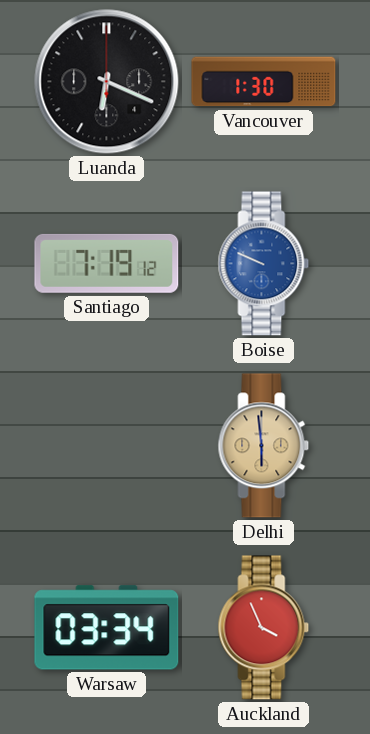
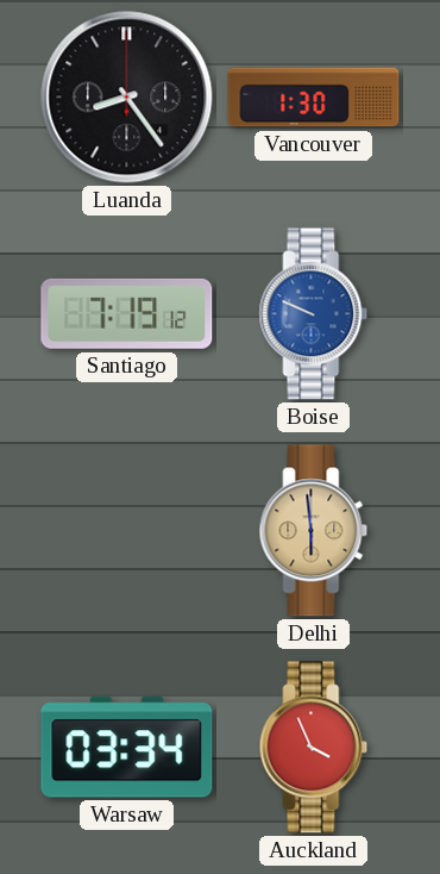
Luanda: 6:19 -> 8:24
